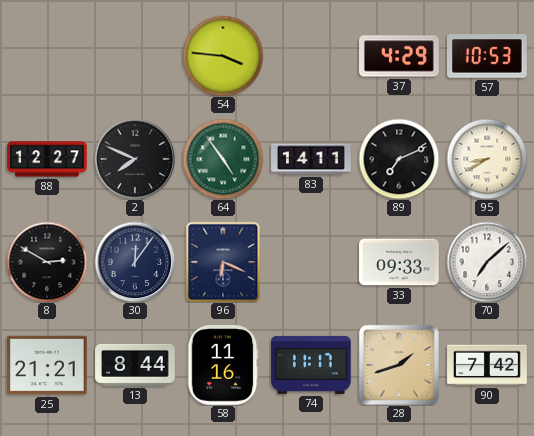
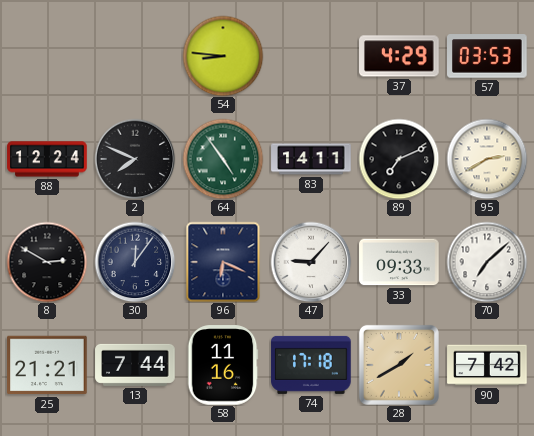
54: 3:46 -> 8:46
57: 10:53 -> 03:53
88: 12:27 -> 12:24
95: 8:40 -> 2:40
47: none -> 9:07
13: 8:44 -> 7:44
74: 11:17 -> 17:18
28: 1:42 -> 1:40
